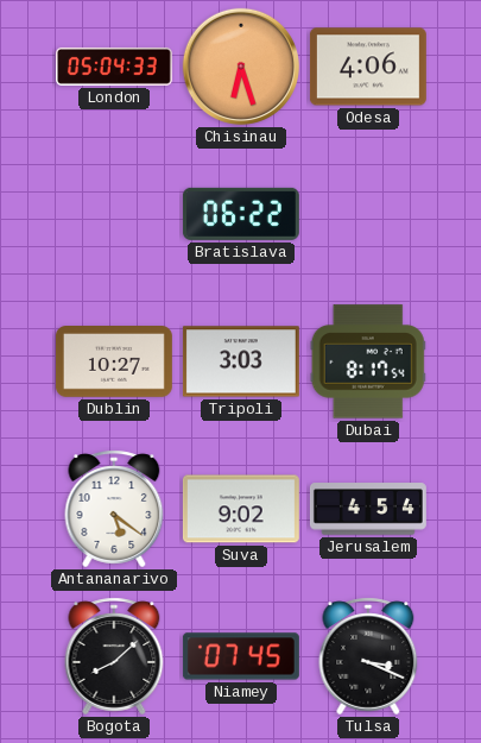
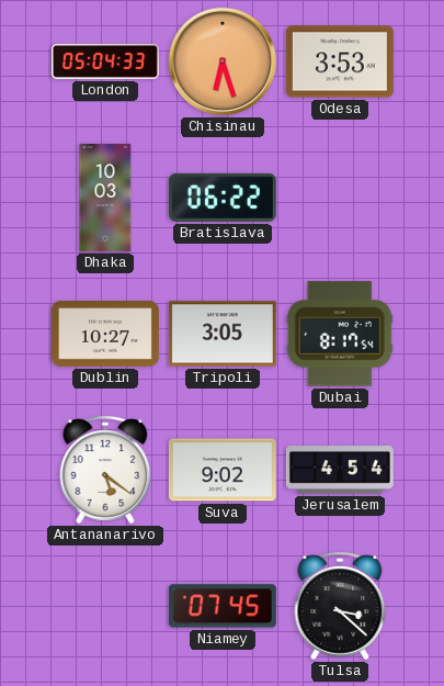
Odesa: 4:06 -> 3:53
Dhaka: none -> 10:03
Tripoli: 3:03 -> 3:05
Bogota: 8:08 -> none
Tulsa: 3:19 -> 3:22
